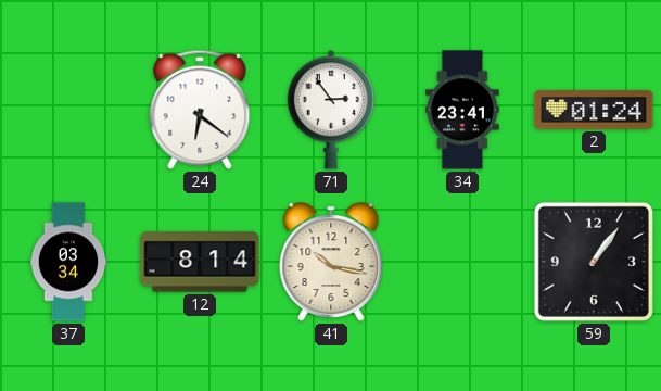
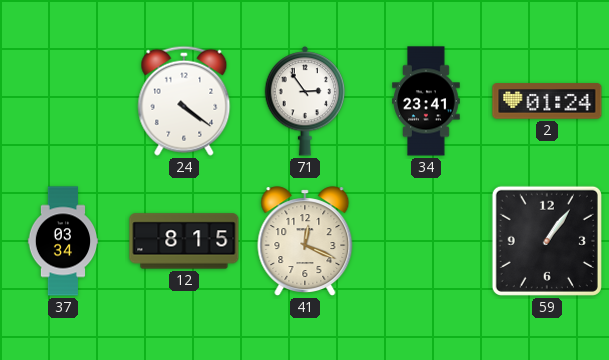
24: 6:21 -> 4:21
12: 8:14 -> 8:15
41: 10:17 -> 12:19
